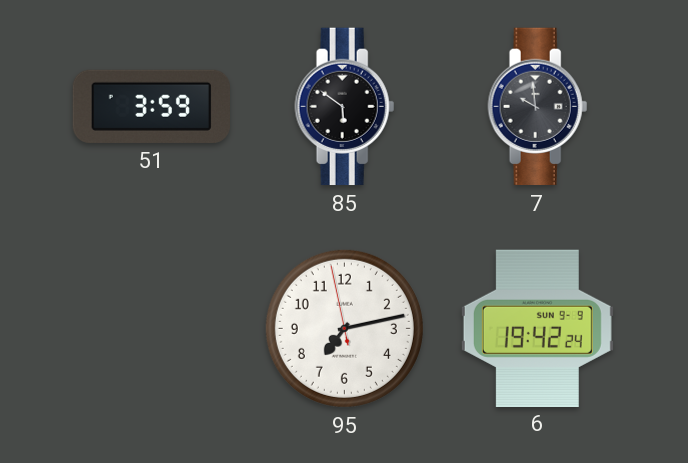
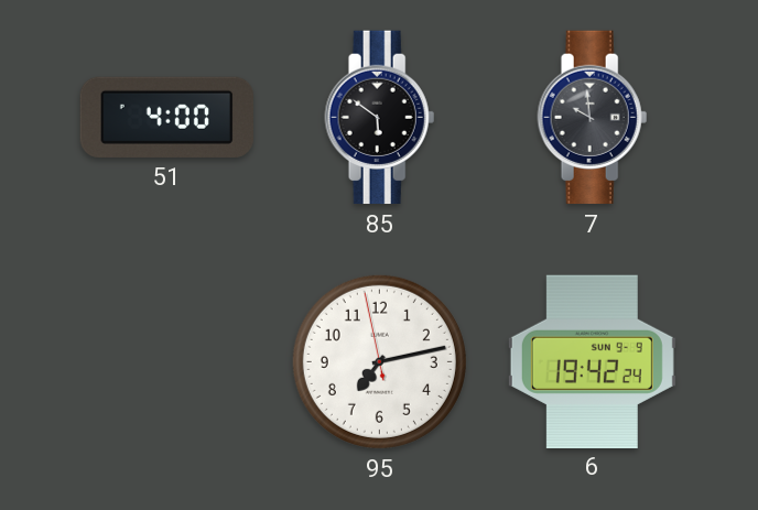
51: 3:59 -> 4:00
